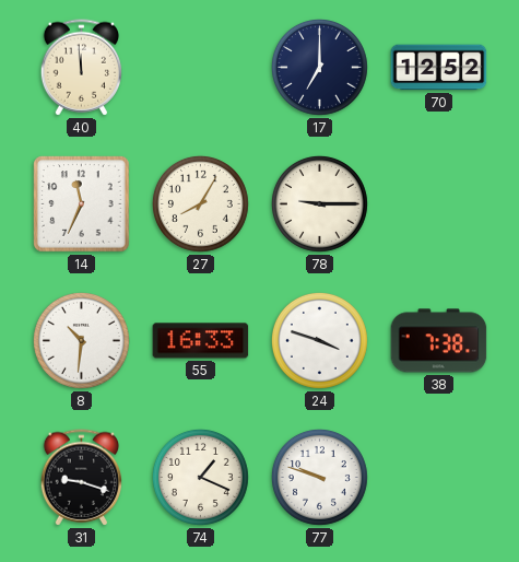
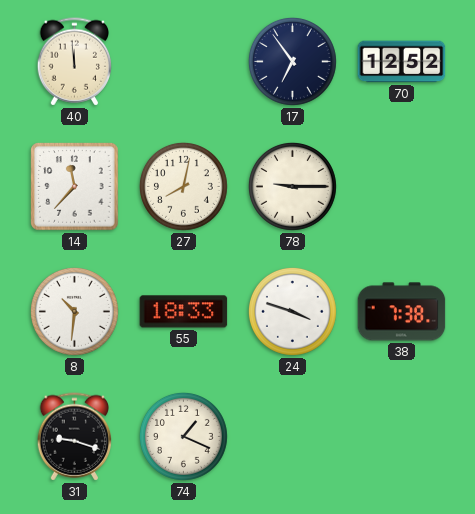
17: 7:00 -> 6:54
14: 11:34 -> 11:37
27: 8:05 -> 8:02
55: 16:33 -> 18:33
77: 9:48 -> none
